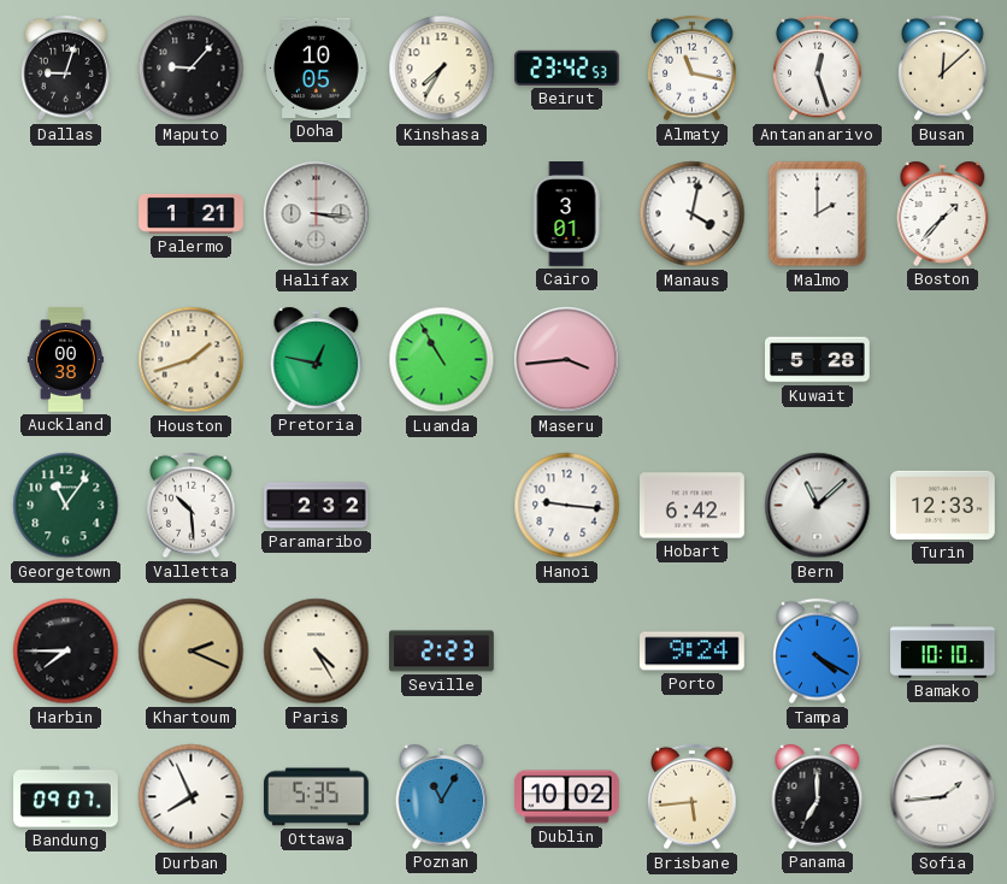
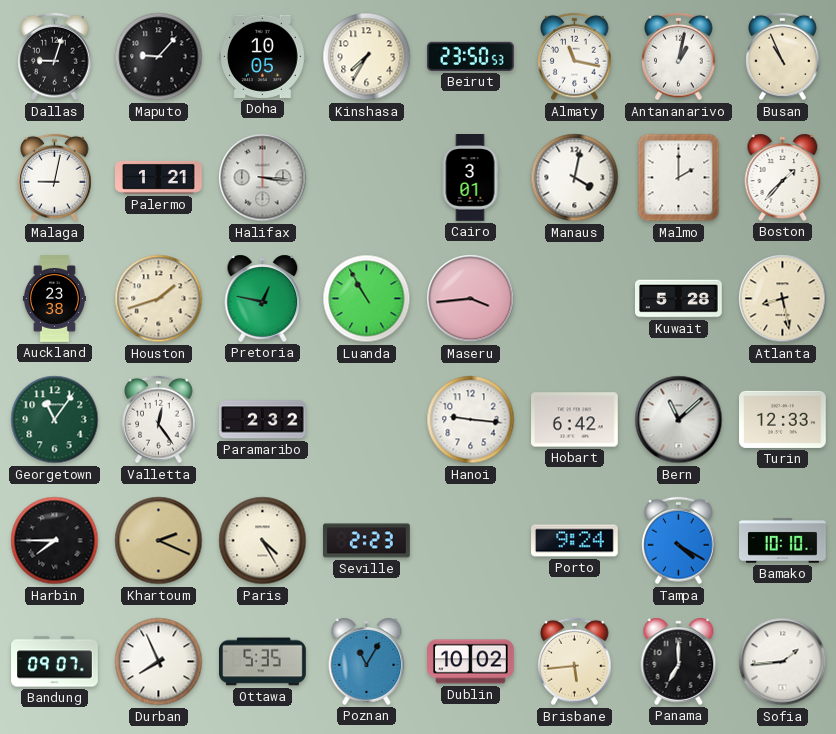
Beirut: 23:42 -> 23:50
Antananarivo: 12:27 -> 1:02
Busan: 12:08 -> 10:56
Malaga: none -> 9:02
Auckland: 00:38 -> 23:38
Atlanta: none -> 8:28
Valletta: 10:29 -> 12:24
